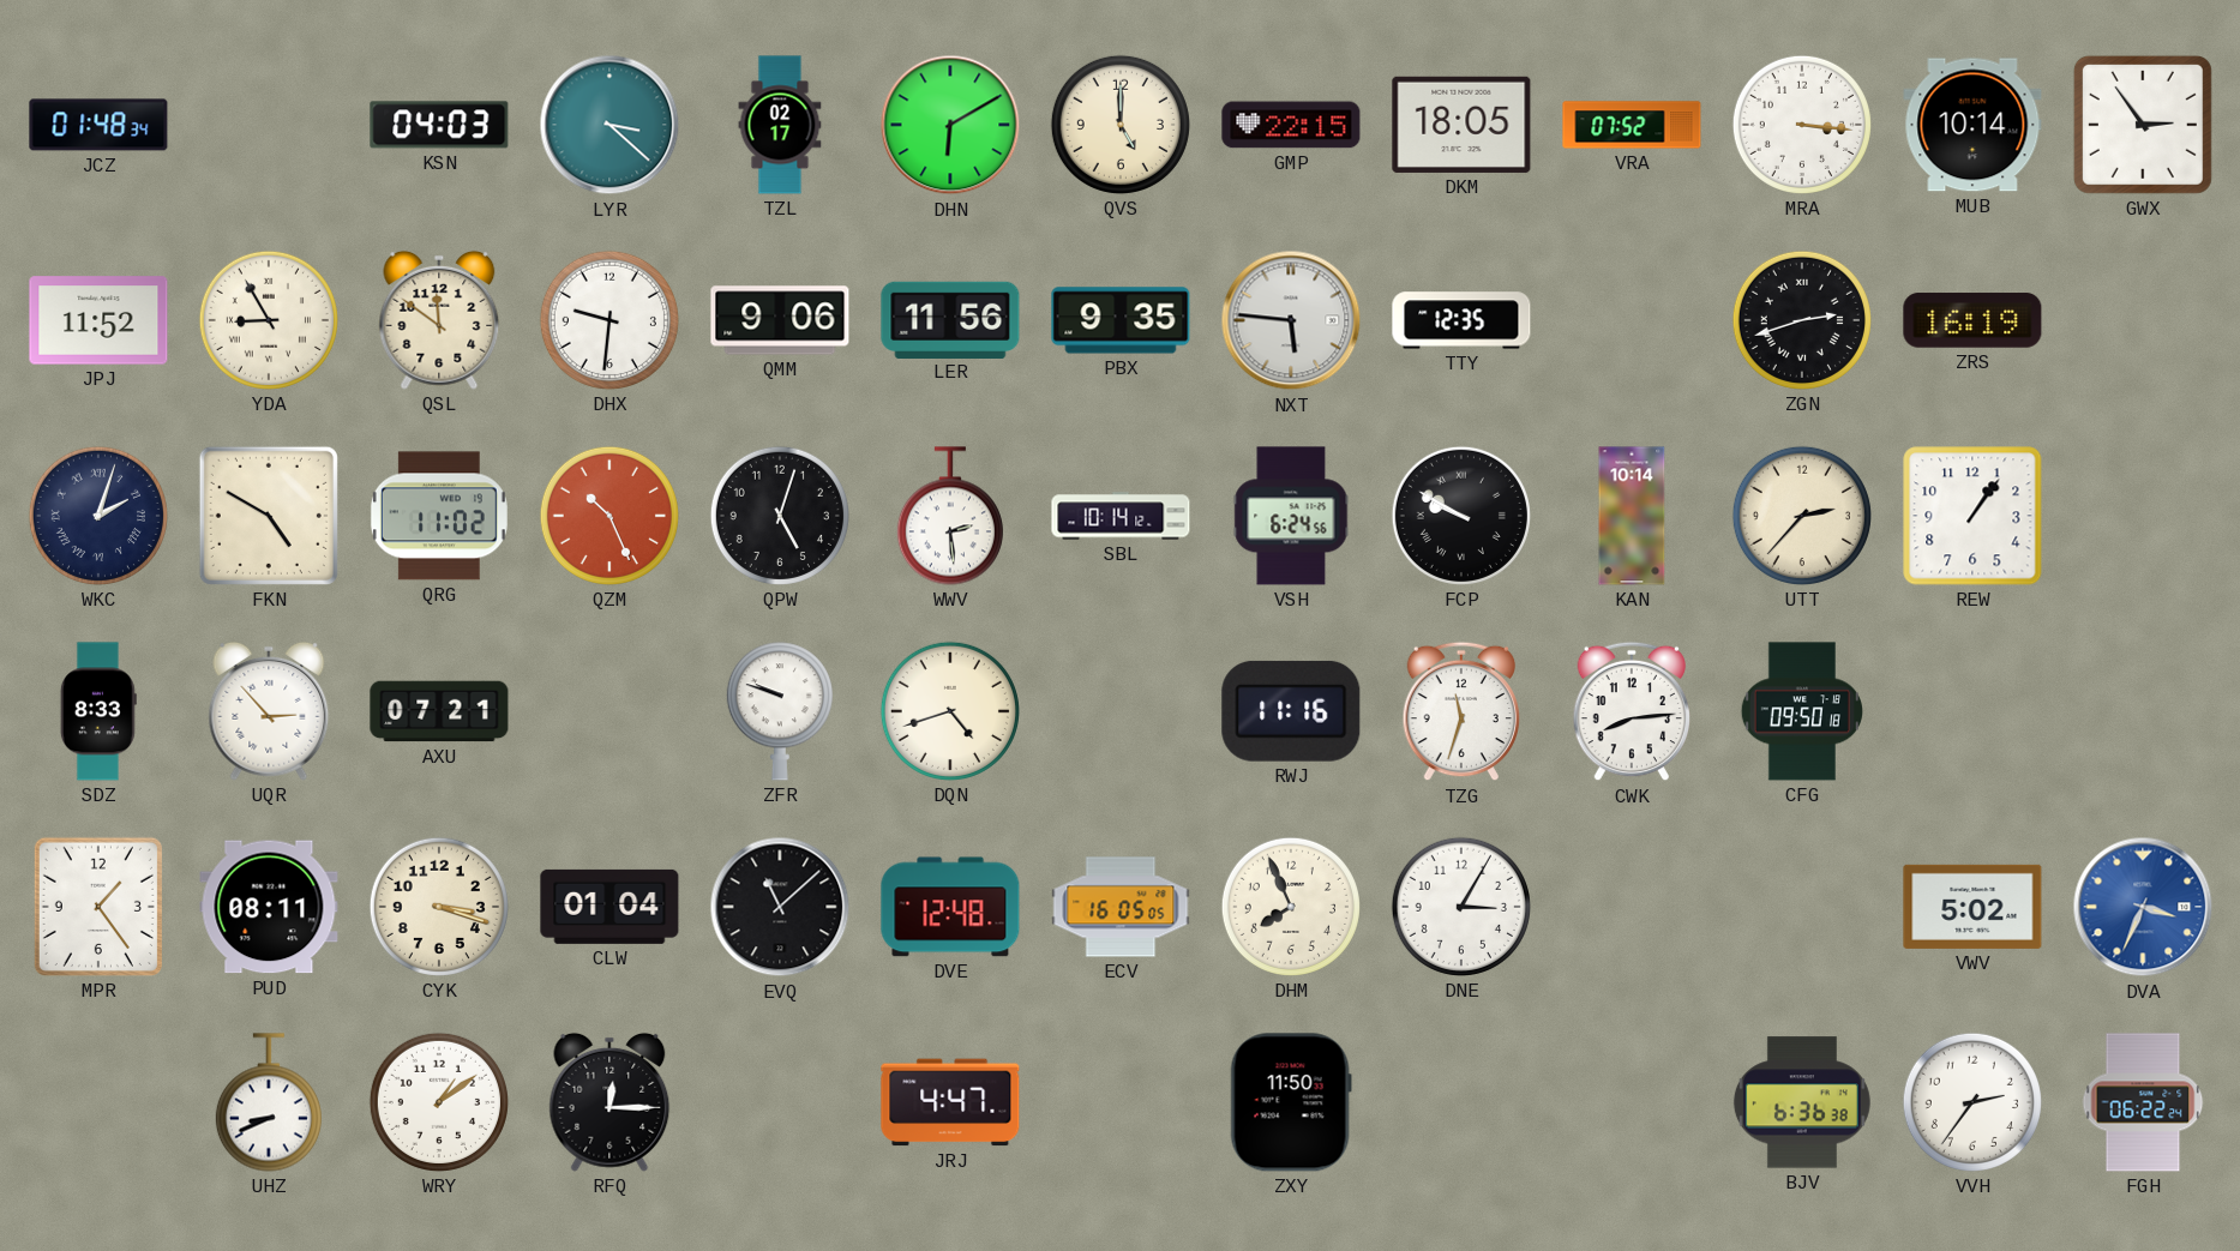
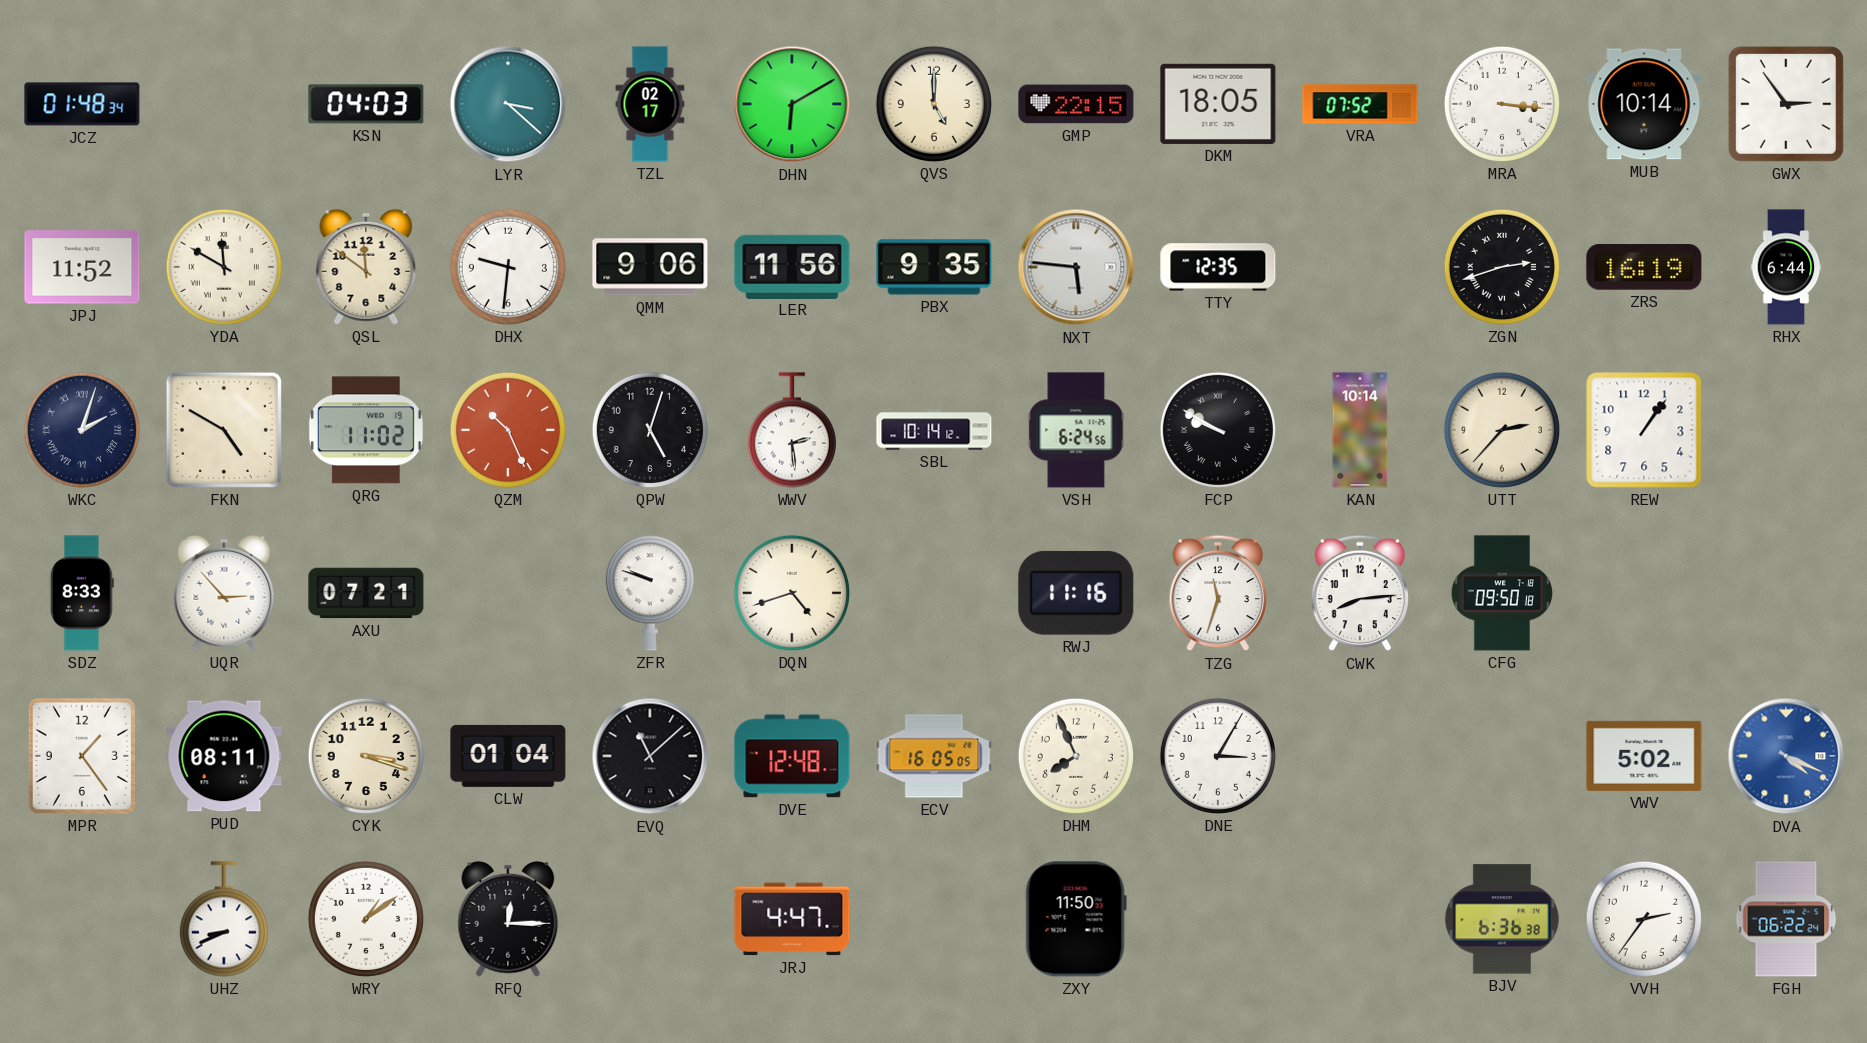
YDA: 8:55 -> 11:50
RHX: none -> 6:44
DVA: 3:34 -> 4:19
